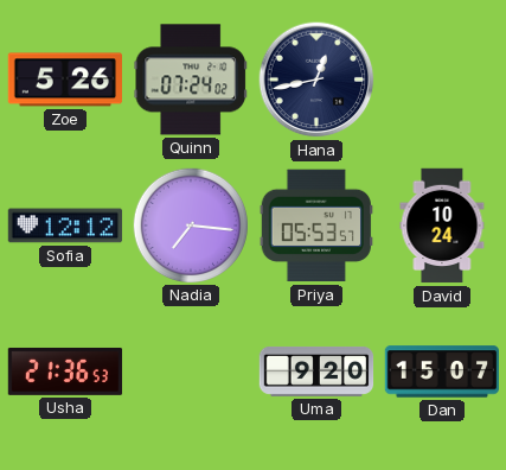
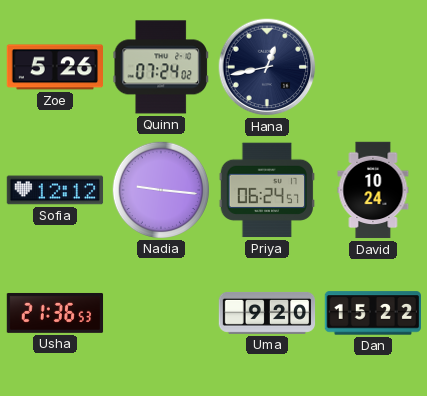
Nadia: 7:16 -> 9:16
Priya: 05:53 -> 06:24
Dan: 15:07 -> 15:22
